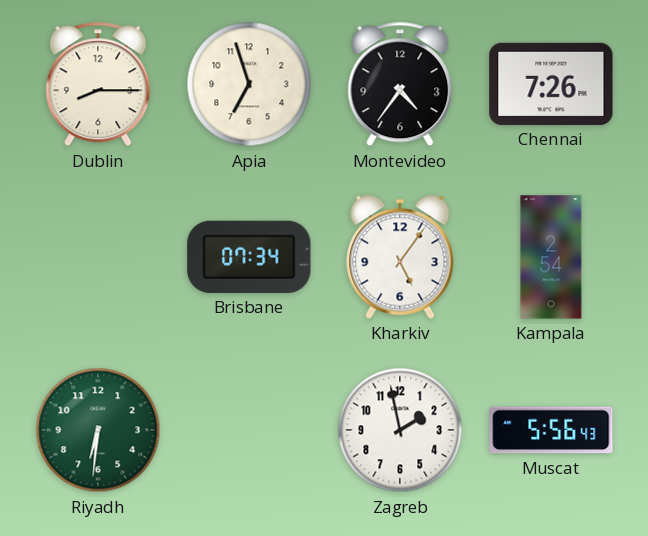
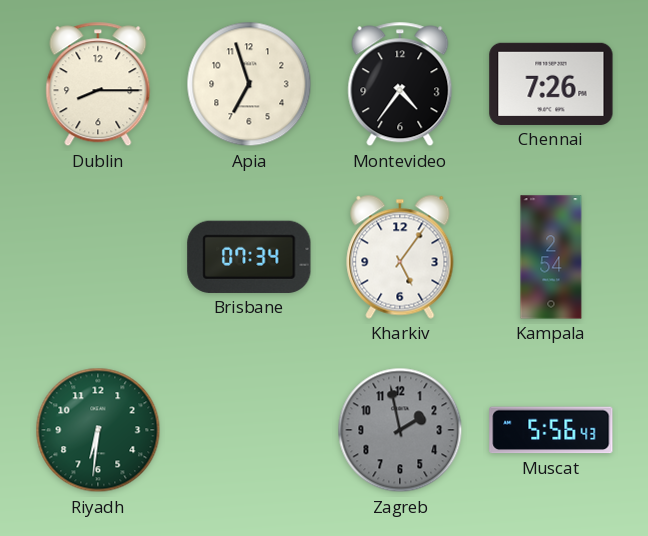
Zagreb dial: white -> grey
